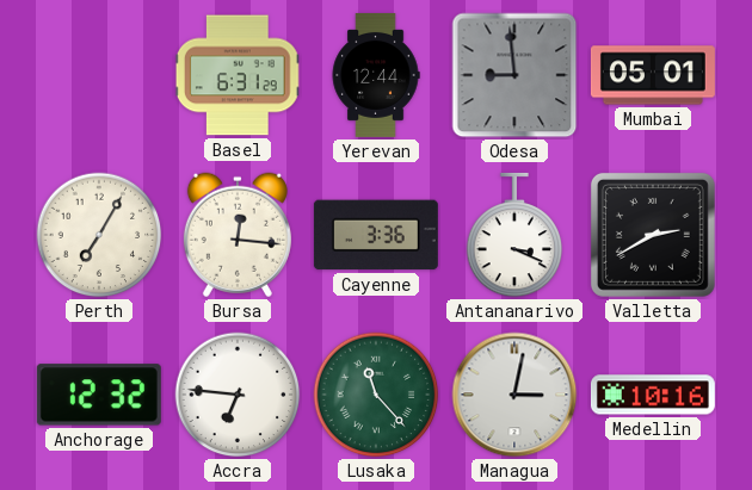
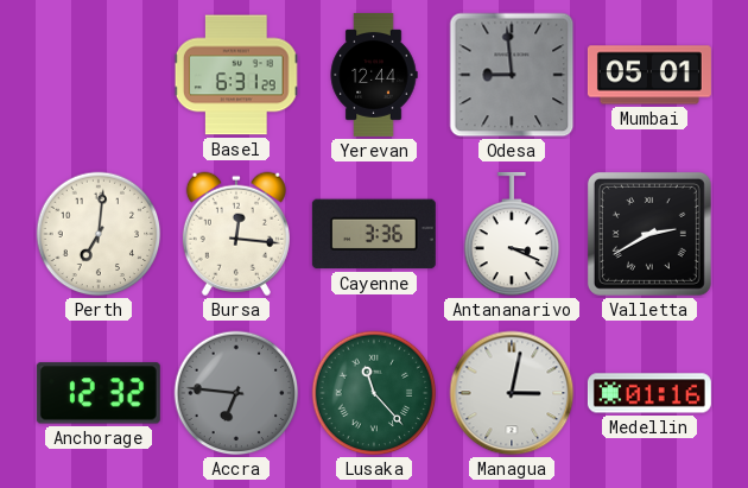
Perth: 7:05 -> 7:01
Accra dial: white -> grey
Medellin: 10:16 -> 01:16
